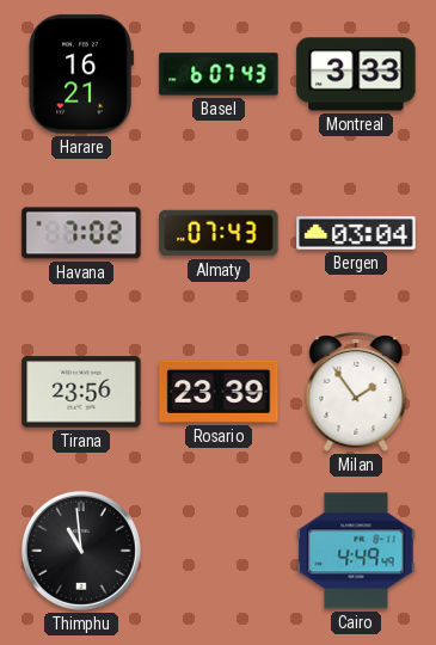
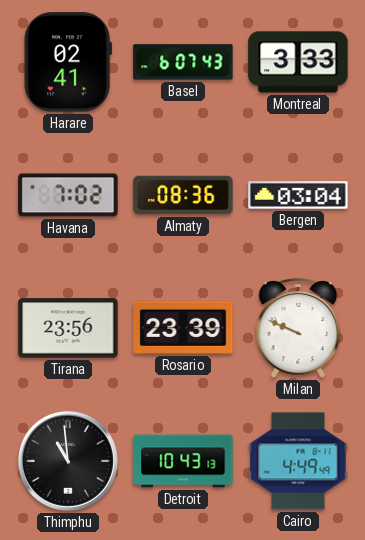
Harare: 16:21 -> 02:41
Almaty: 07:43 -> 08:36
Milan: 1:54 -> 9:49
Detroit: none -> 10:43
